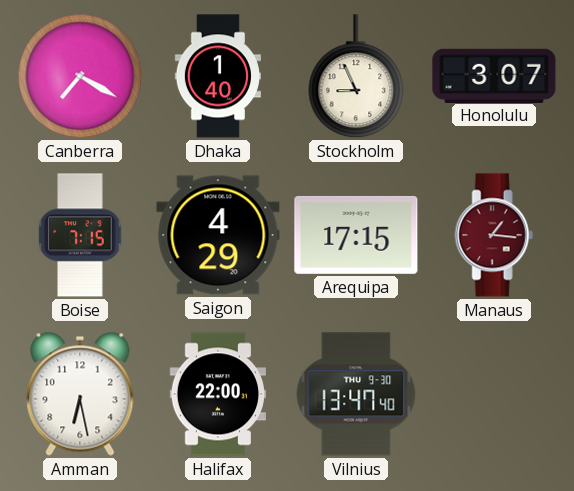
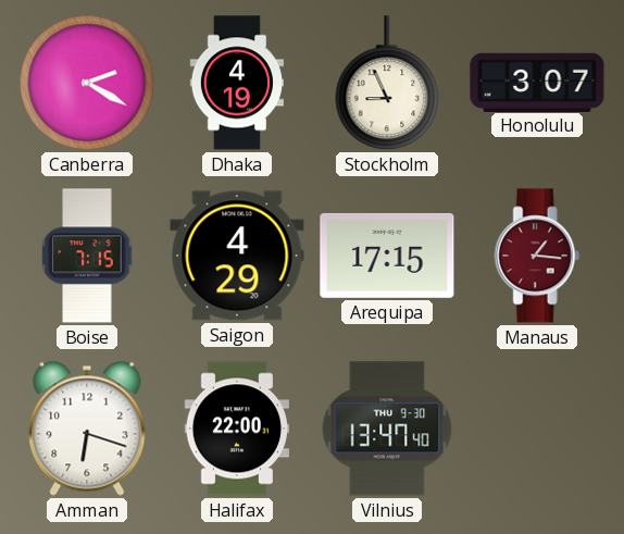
Canberra: 7:20 -> 2:20
Dhaka: 1:40 -> 4:19
Amman: 6:28 -> 6:18
